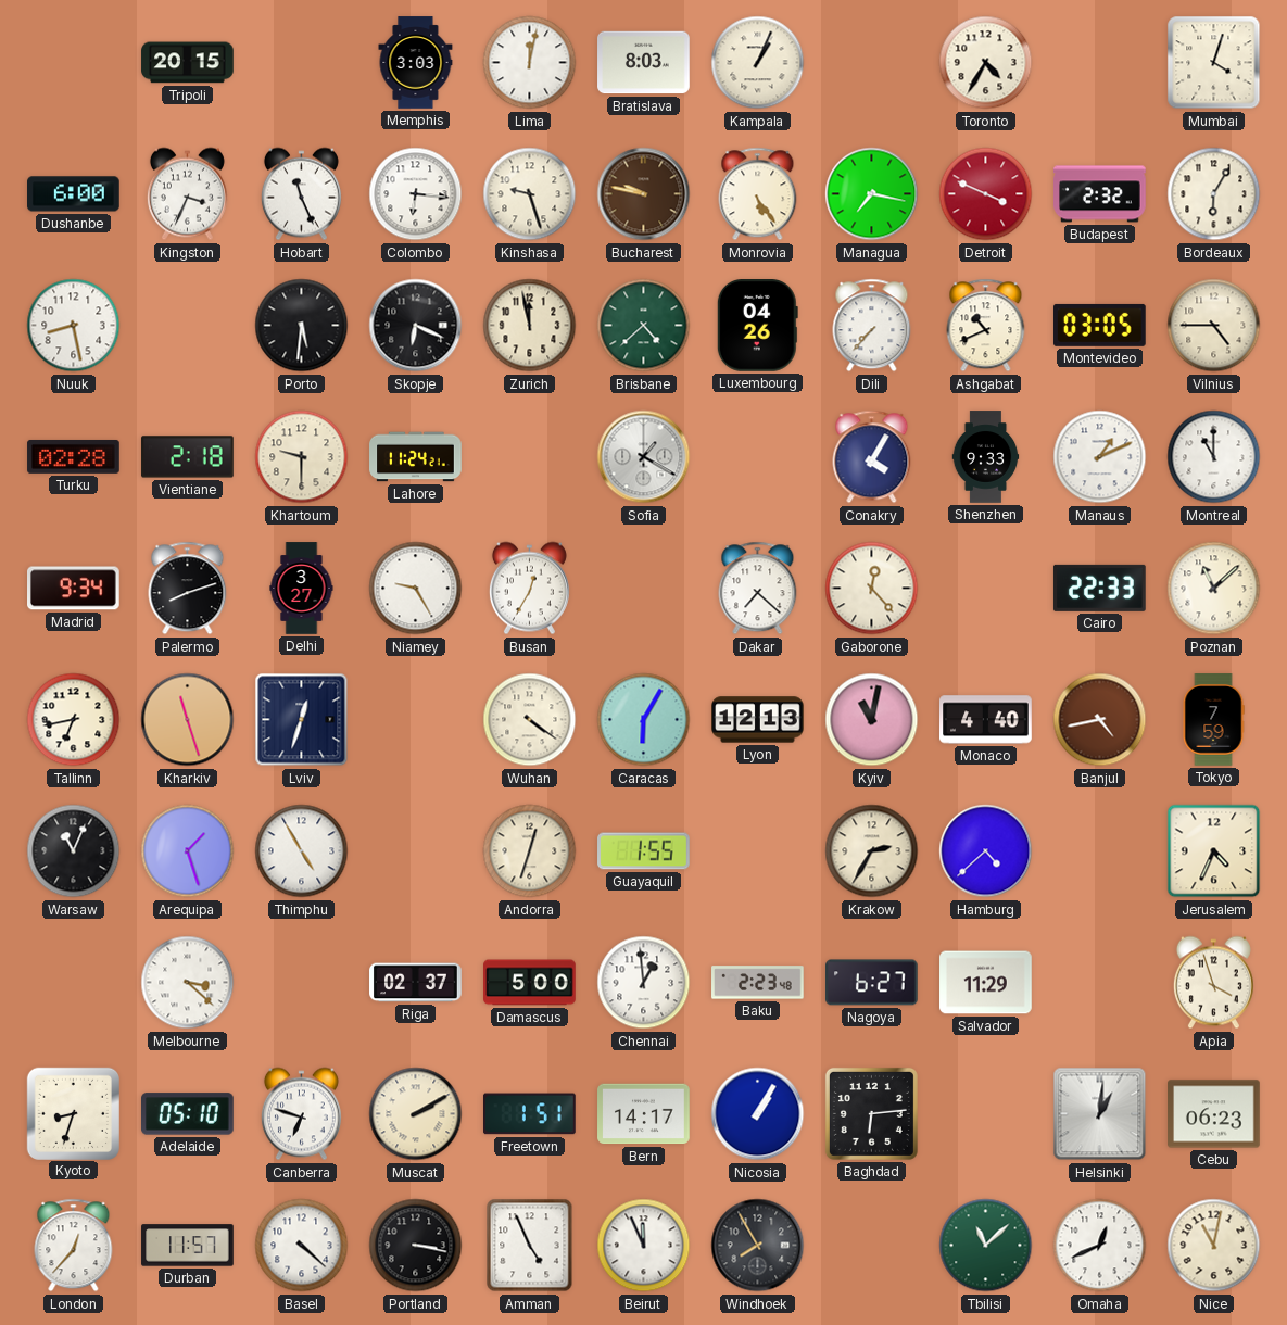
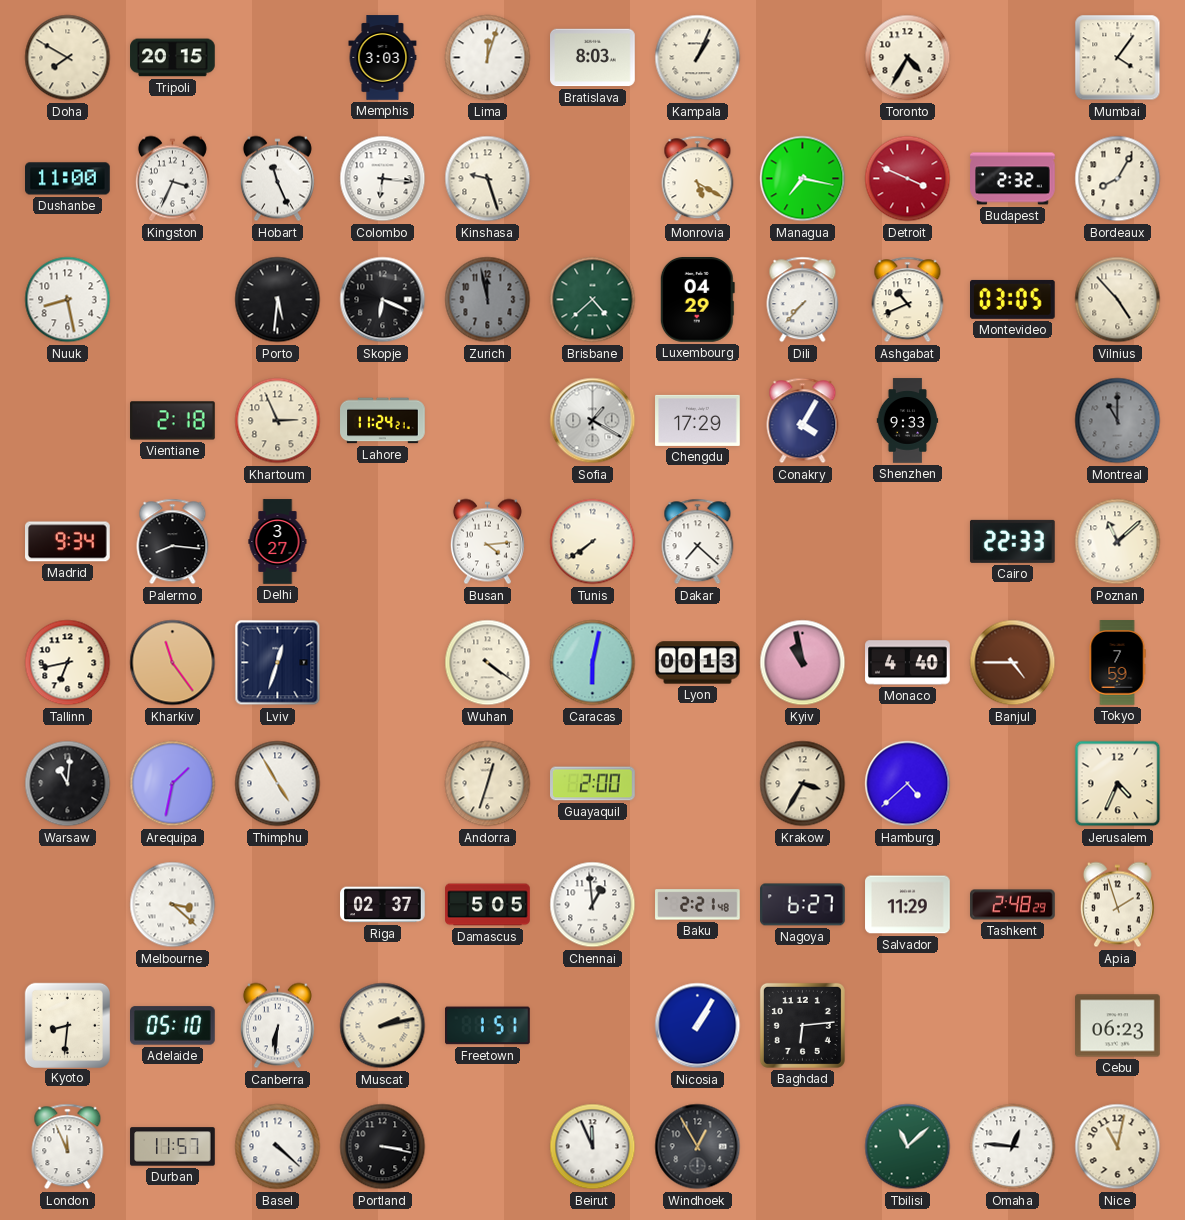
Doha: none -> 7:50
Lima: 12:02 -> 12:03
Mumbai: 4:03 -> 4:06
Dushanbe: 6:00 -> 11:00
Bucharest: 9:47 -> none
Monrovia: 5:24 -> 5:20
Bordeaux: 6:05 -> 8:05
Zurich dial: cream -> grey
Luxembourg: 04:26 -> 04:29
Vilnius: 4:45 -> 4:53
Turku: 02:28 -> none
Khartoum: 9:30 -> 2:56
Chengdu: none -> 17:29
Manaus: 1:11 -> none
Montreal dial: white -> grey
Palermo: 8:12 -> 8:16
Niamey: 9:25 -> none
Busan: 12:35 -> 4:14
Tunis: none -> 7:39
Gaborone: 12:23 -> none
Kharkiv: 11:27 -> 11:24
Caracas: 6:05 -> 6:02
Lyon: 12:13 -> 00:13
Kyiv: 11:02 -> 10:58
Banjul: 4:43 -> 4:45
Warsaw: 11:04 -> 11:01
Arequipa: 1:27 -> 1:32
Guayaquil: 1:55 -> 2:00
Krakow: 2:35 -> 3:35
Damascus: 5:00 -> 5:05
Baku: 2:23 -> 2:21
Tashkent: none -> 2:48
Apia: 3:57 -> 1:57
Kyoto: 8:33 -> 8:31
Canberra: 6:48 -> 6:31
Muscat: 2:10 -> 2:13
Bern: 14:17 -> none
Helsinki: 1:01 -> none
London: 12:37 -> 11:56
Amman: 4:56 -> none
Windhoek: 7:55 -> 12:55
Omaha: 12:41 -> 12:46
